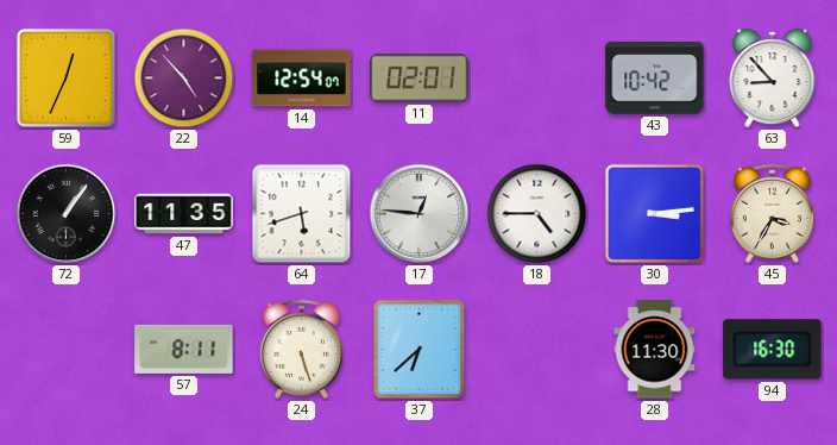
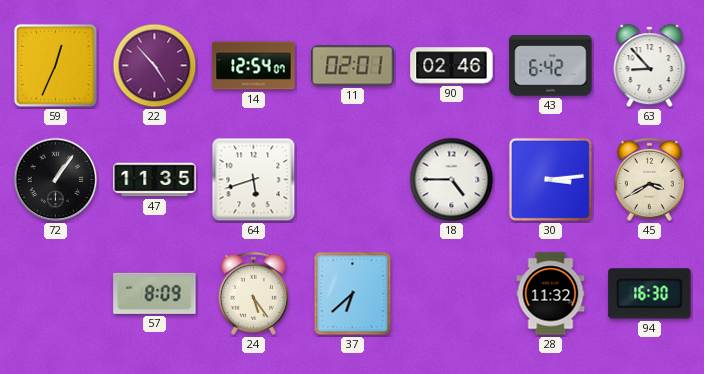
90: none -> 02:46
43: 10:42 -> 6:42
17: 12:46 -> none
45: 3:35 -> 3:40
57: 8:11 -> 8:09
24: 5:27 -> 5:24
28: 11:30 -> 11:32
